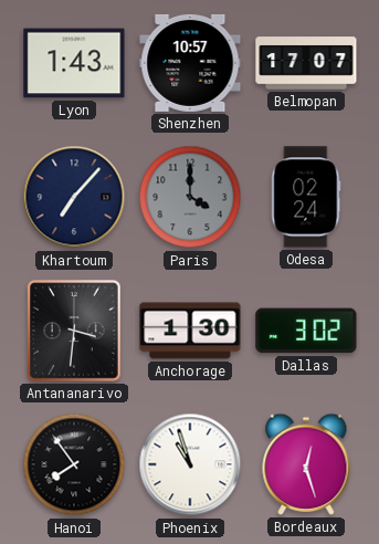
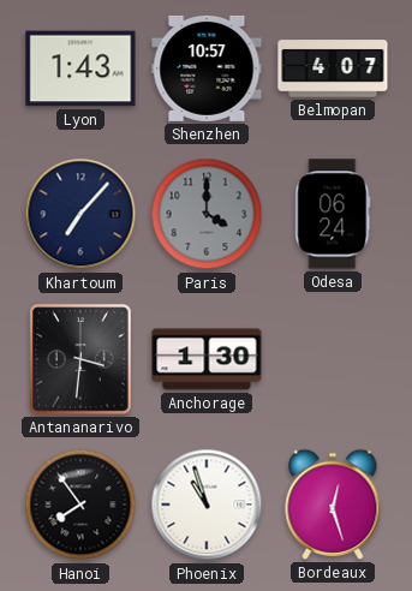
Belmopan: 17:07 -> 4:07
Odesa: 02:24 -> 06:24
Dallas: 3:02 -> none
